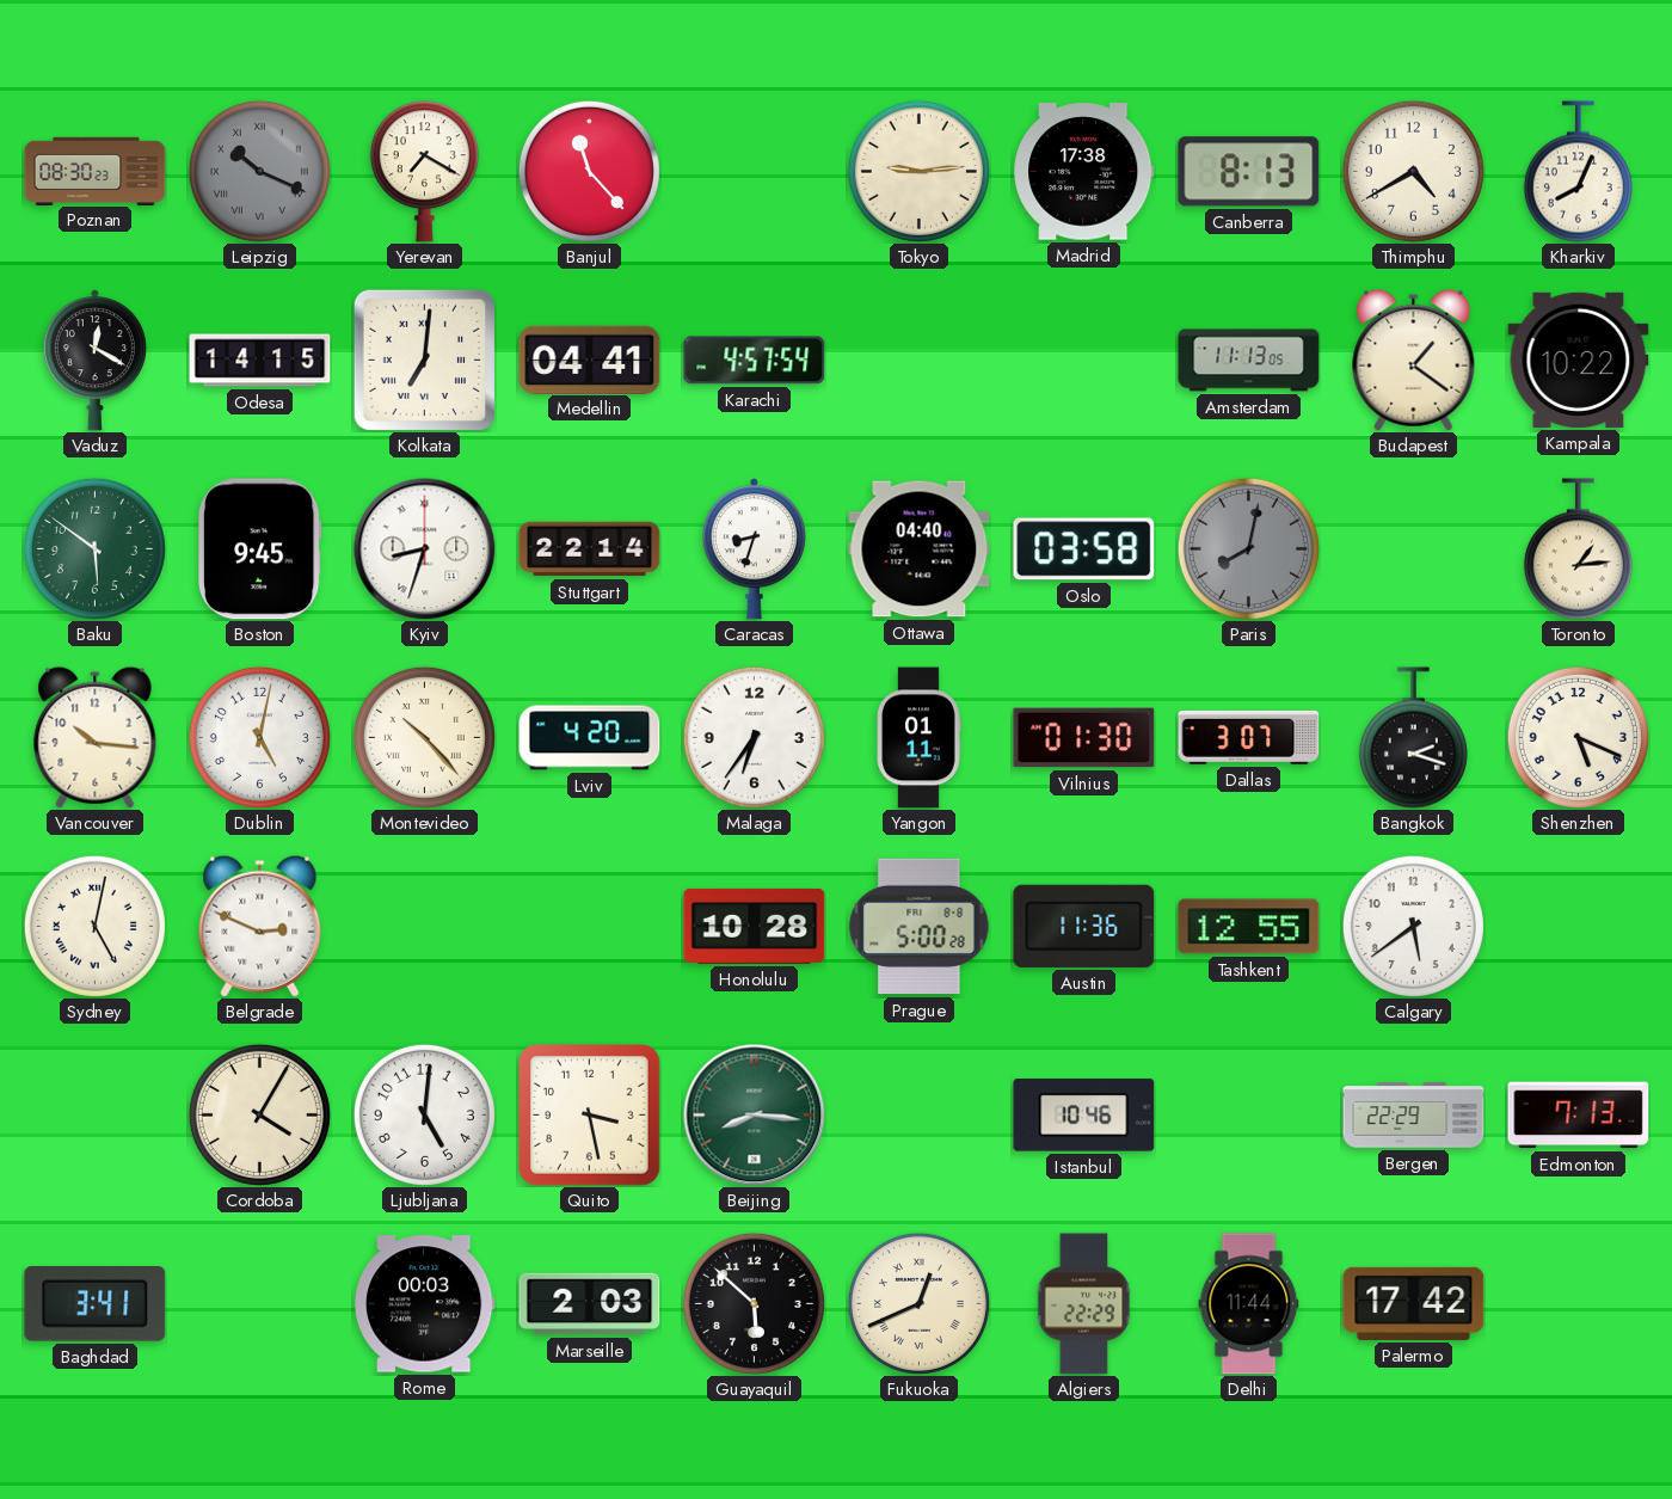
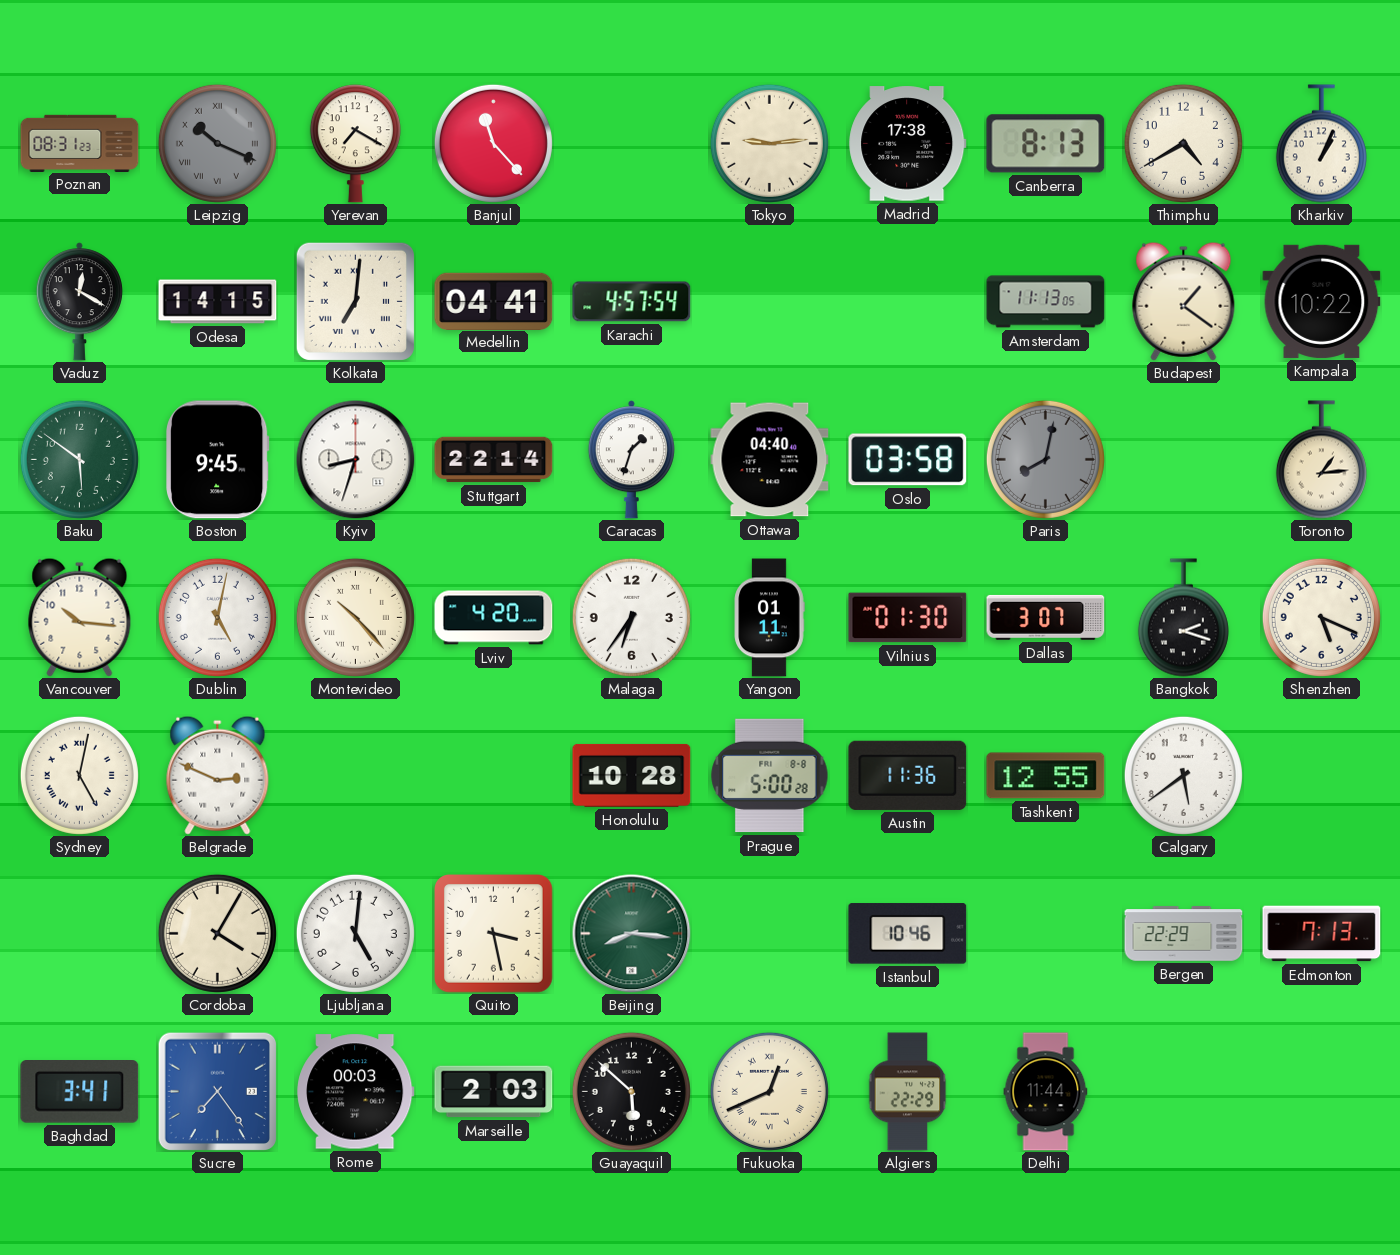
Poznan: 08:30 -> 08:31
Kharkiv: 8:04 -> 1:04
Caracas: 8:33 -> 1:33
Sucre: none -> 7:24
Palermo: 17:42 -> none
